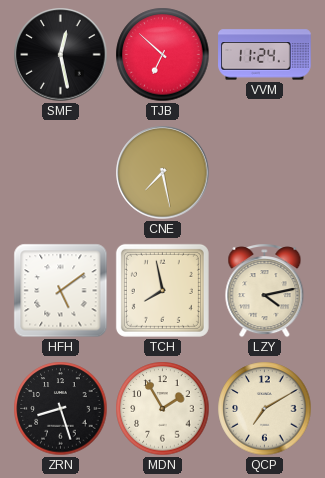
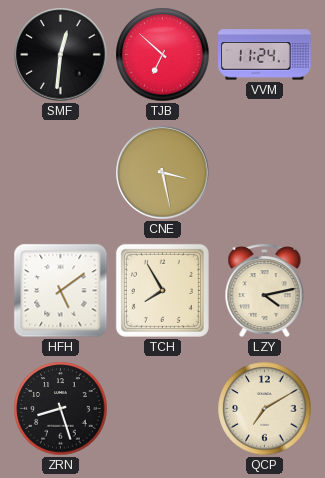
SMF: 12:28 -> 12:31
CNE: 7:28 -> 3:28
TCH: 7:58 -> 7:55
MDN: 1:55 -> none
